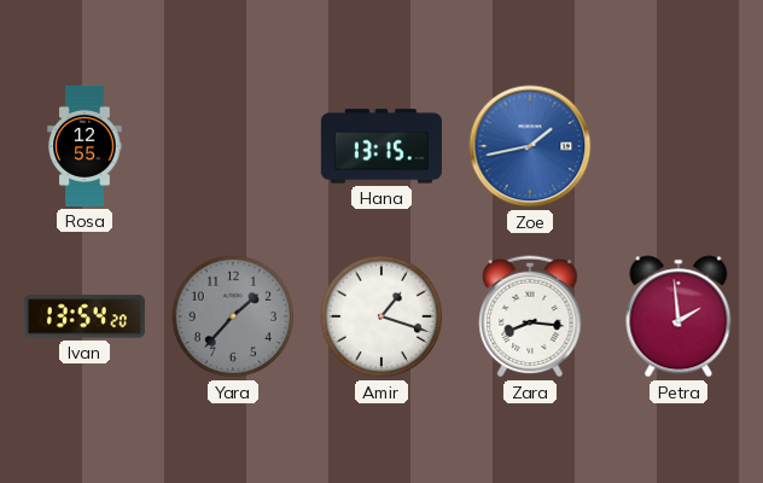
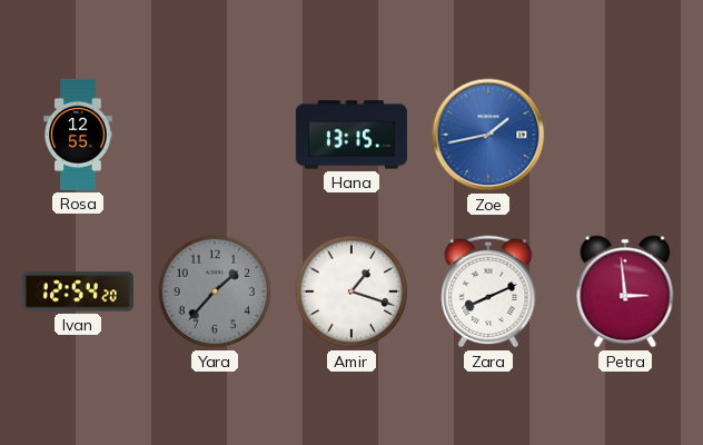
Ivan: 13:54 -> 12:54
Zara: 8:16 -> 8:11
Petra: 1:59 -> 2:59
